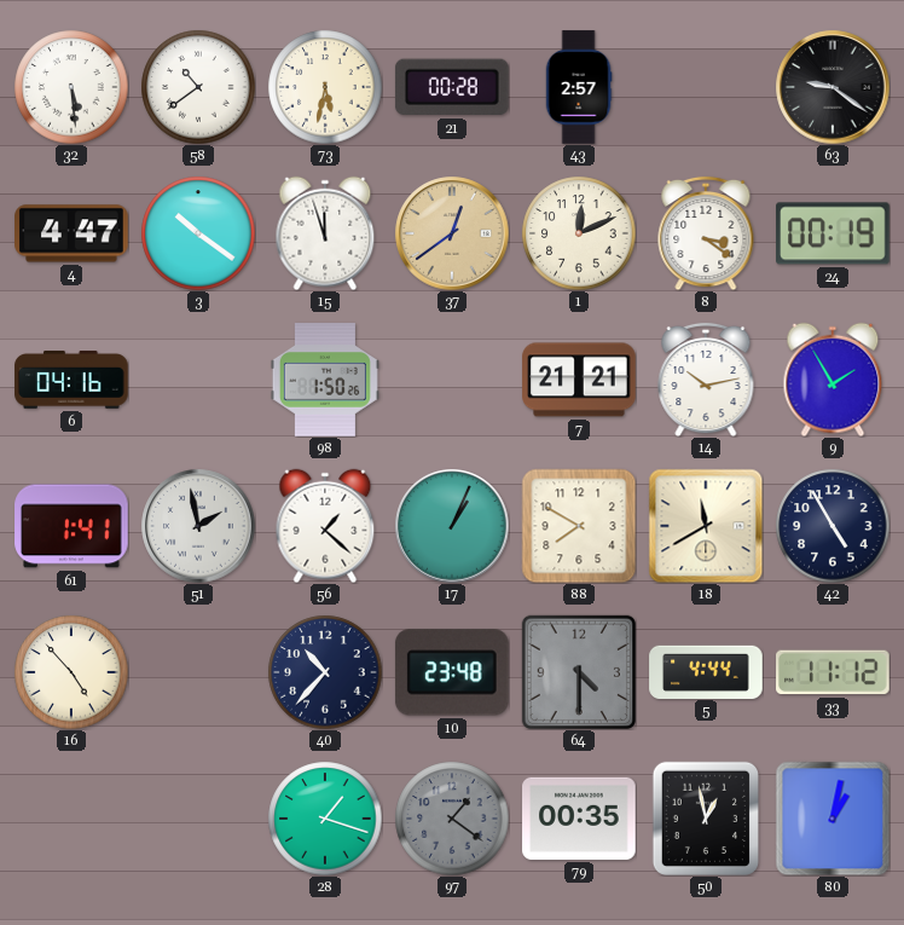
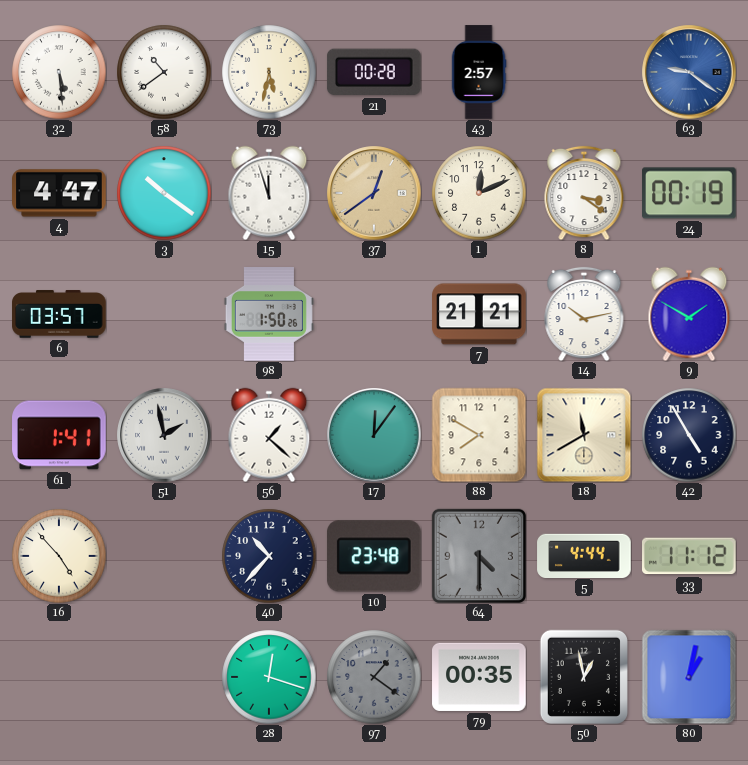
63 dial: black -> blue
6: 04:16 -> 03:57
9: 1:55 -> 1:50
17: 1:04 -> 12:06
28: 1:18 -> 12:18
